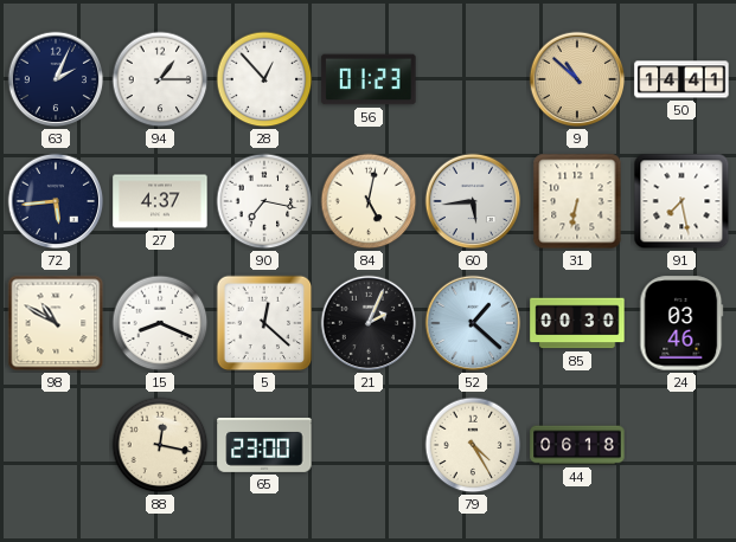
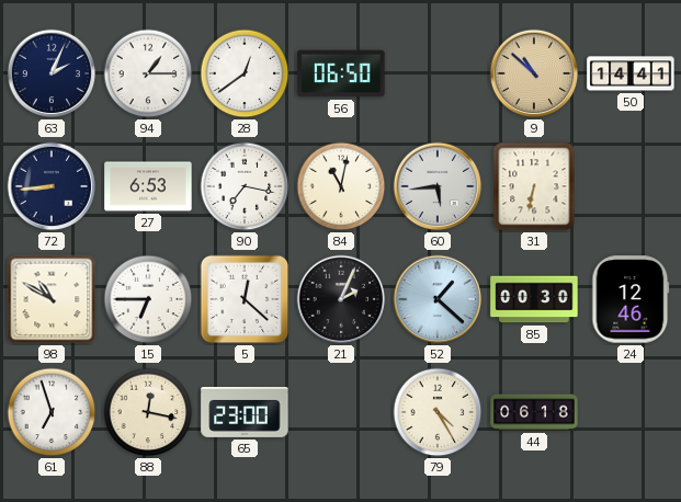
28: 12:53 -> 12:39
56: 01:23 -> 06:50
72: 5:44 -> 8:44
27: 4:37 -> 6:53
84: 5:02 -> 11:02
91: 7:28 -> none
15: 8:19 -> 6:45
24: 03:46 -> 12:46
61: none -> 6:57
